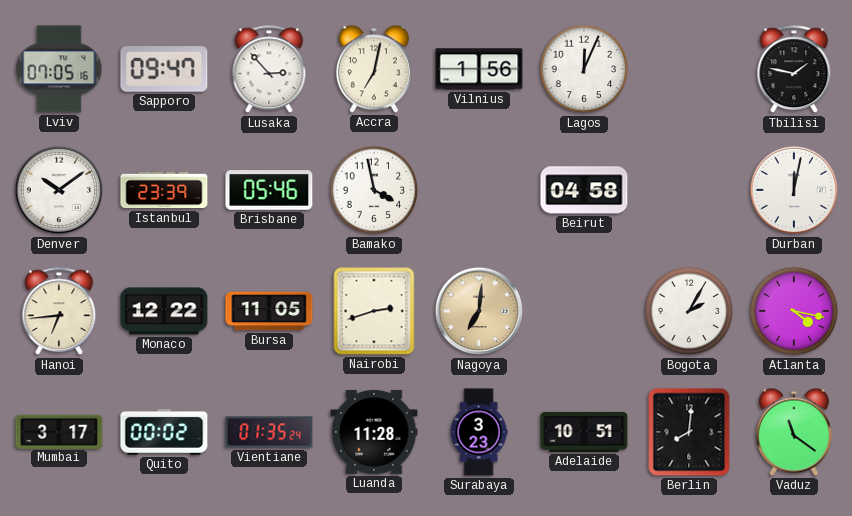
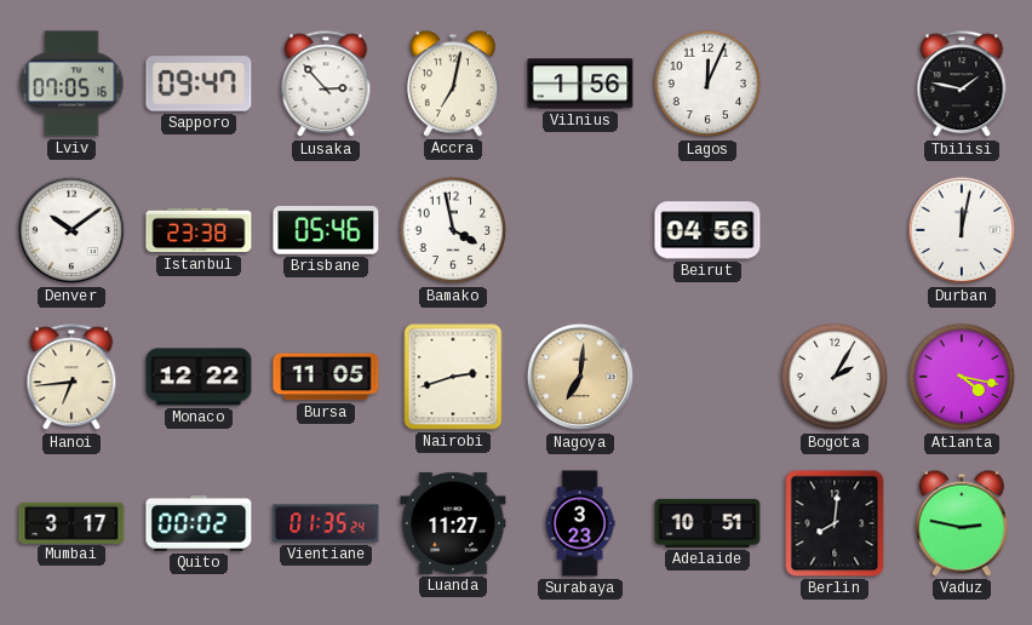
Istanbul: 23:39 -> 23:38
Beirut: 04:58 -> 04:56
Luanda: 11:28 -> 11:27
Vaduz: 11:21 -> 2:47
